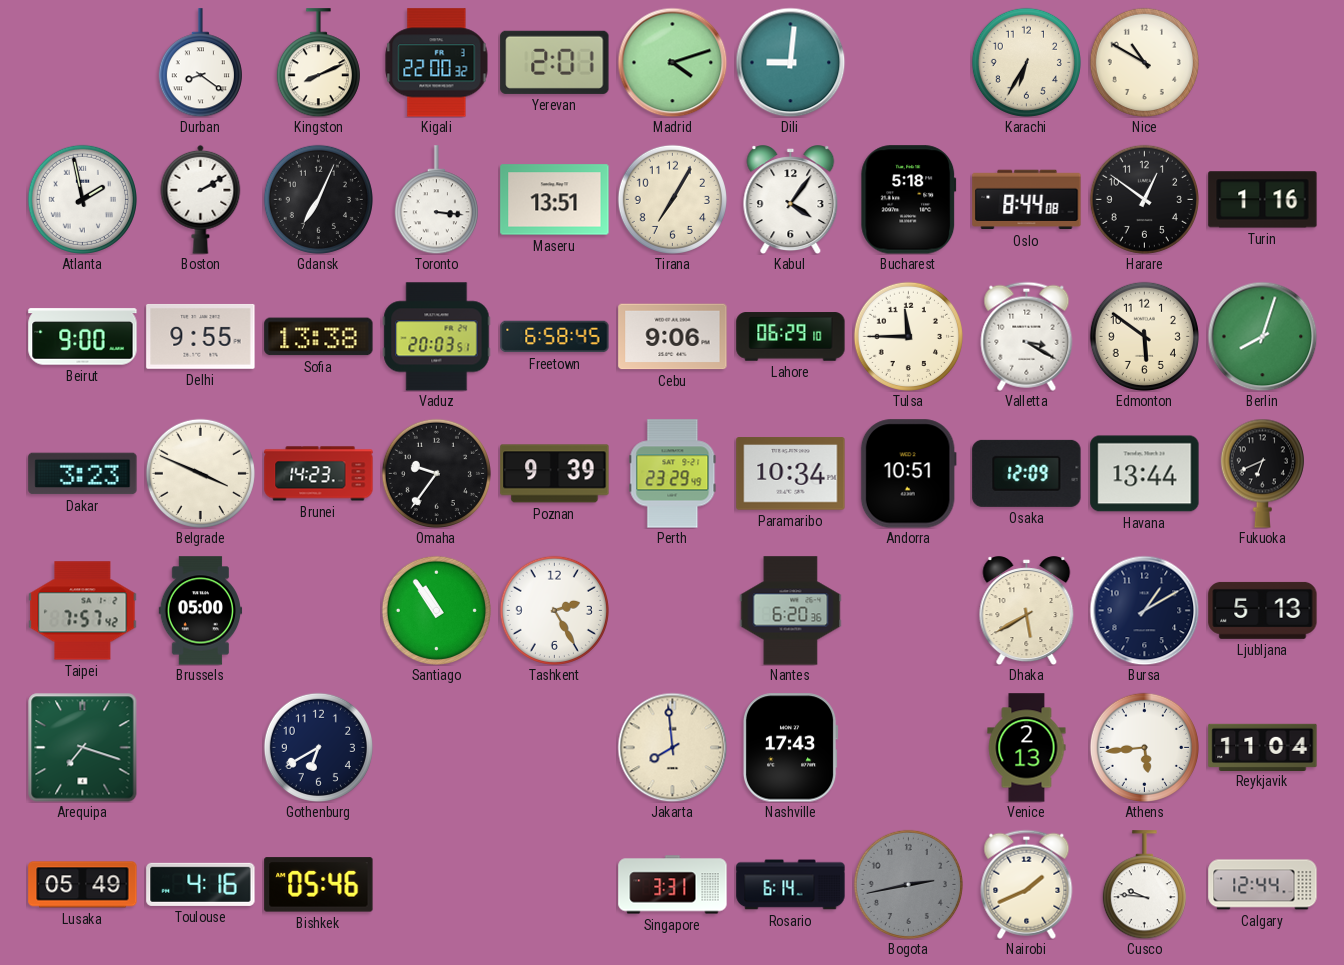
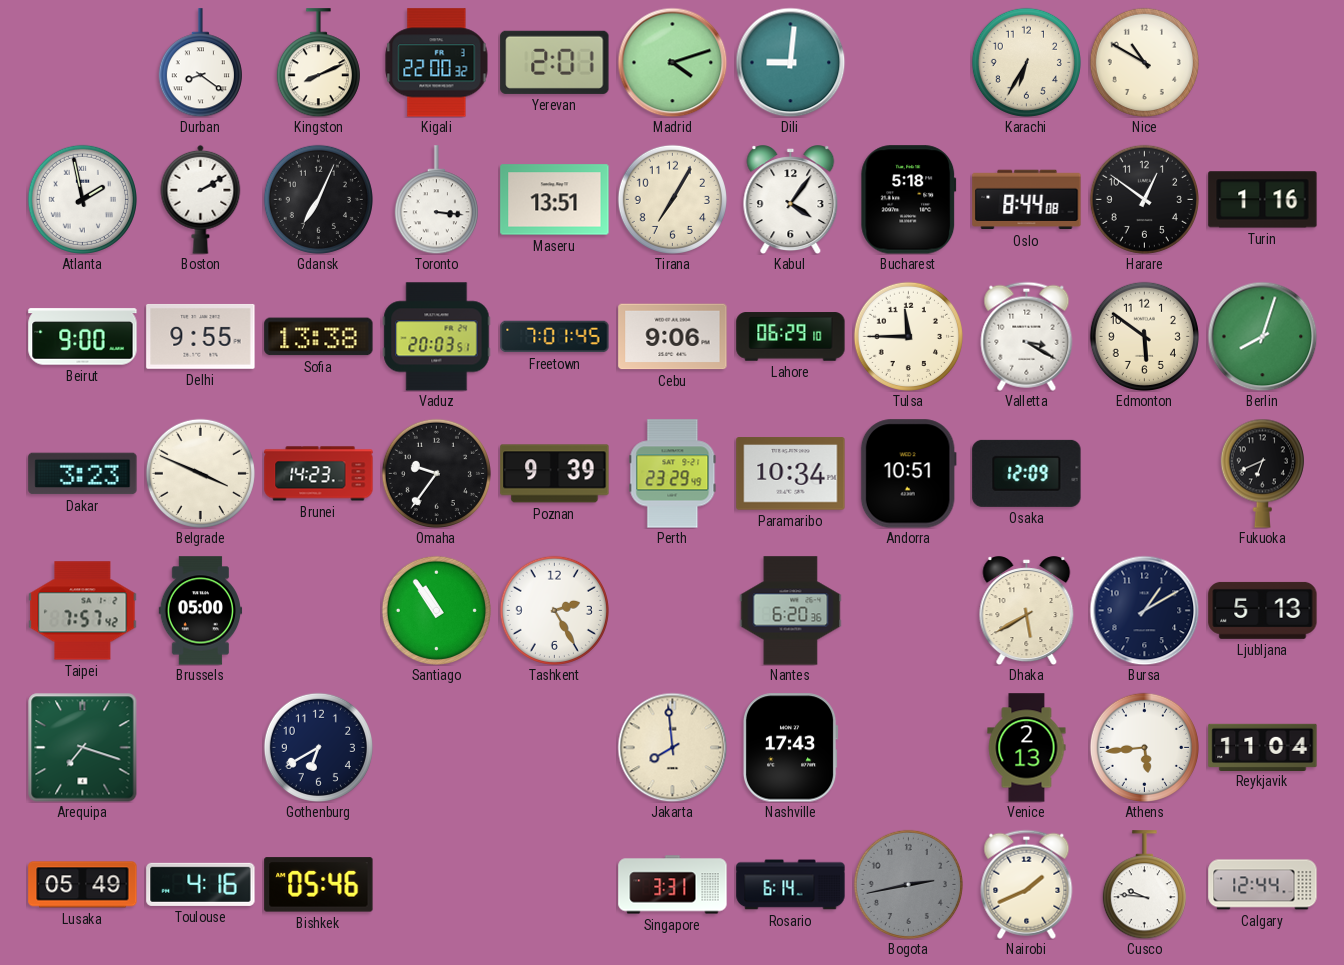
Freetown: 6:58 -> 7:01
Havana: 13:44 -> none
